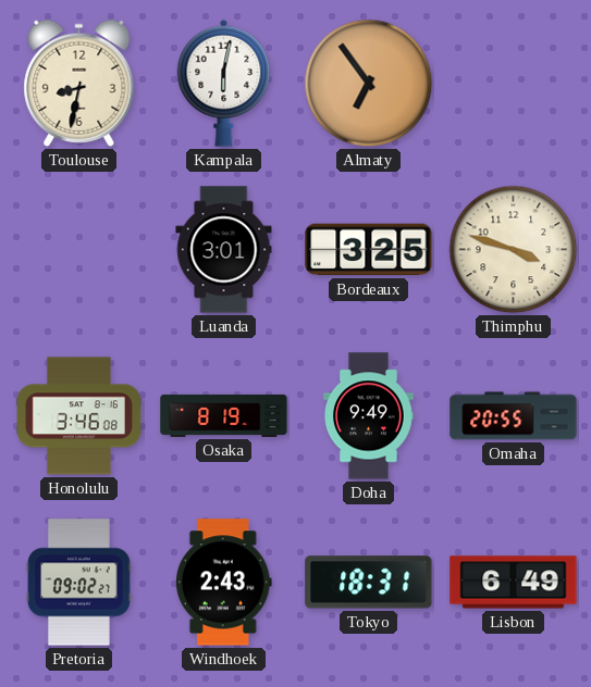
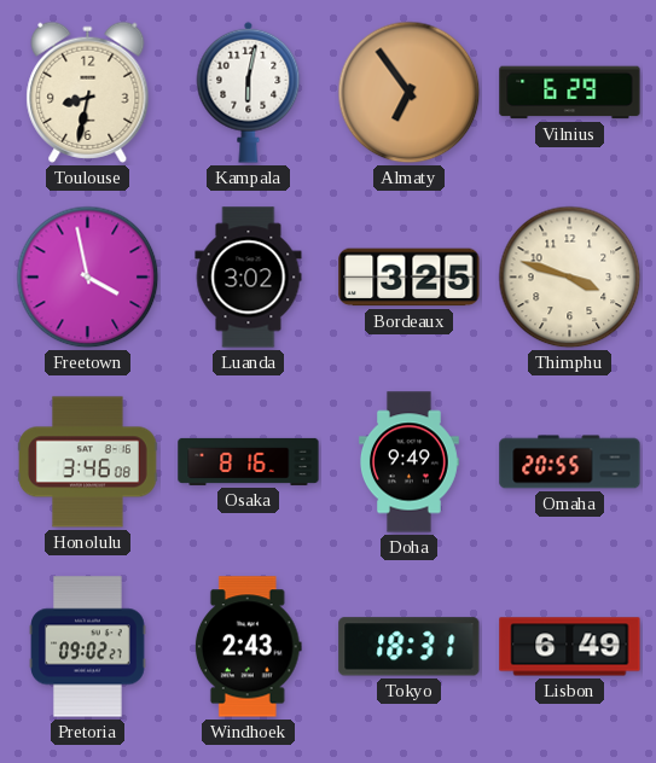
Vilnius: none -> 6:29
Freetown: none -> 3:58
Luanda: 3:01 -> 3:02
Osaka: 8:19 -> 8:16
